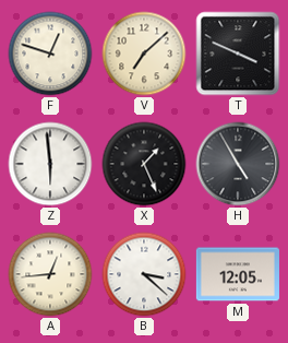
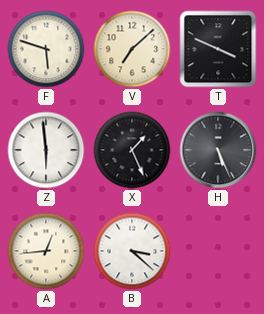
F: 12:48 -> 5:48
H: 4:55 -> 5:26
M: 12:05 -> none
